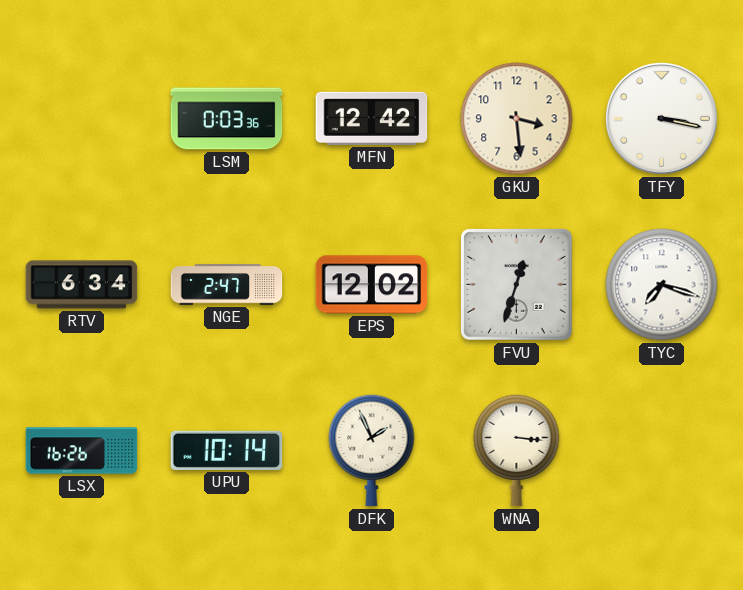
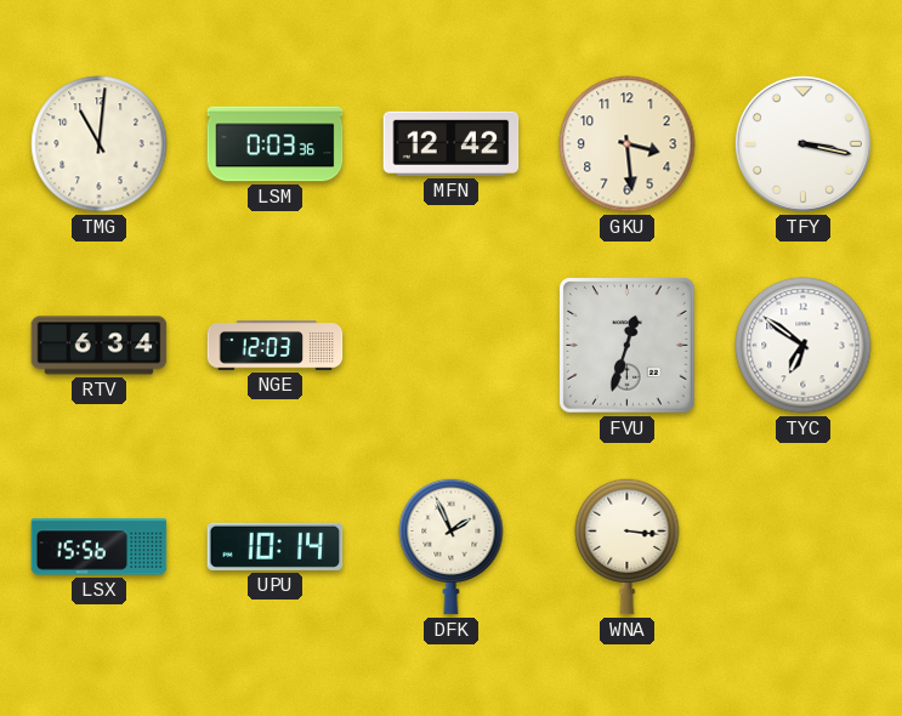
TMG: none -> 11:01
NGE: 2:47 -> 12:03
EPS: 12:02 -> none
TYC: 7:18 -> 6:51
LSX: 16:26 -> 15:56
